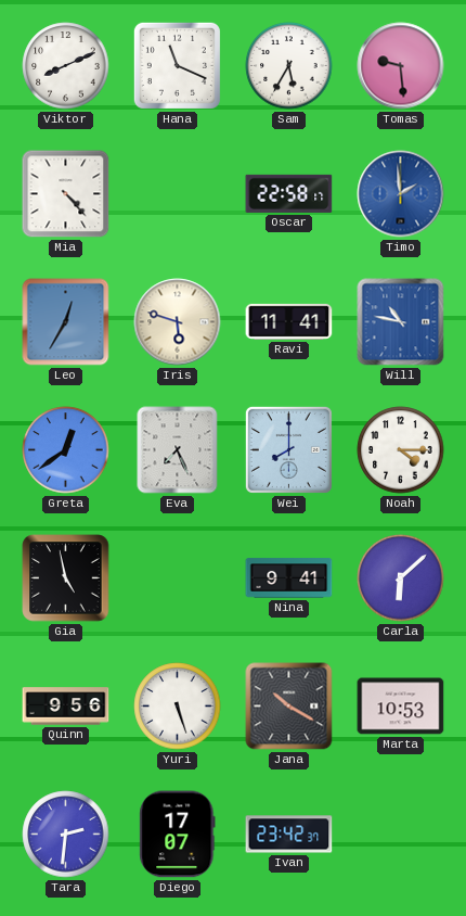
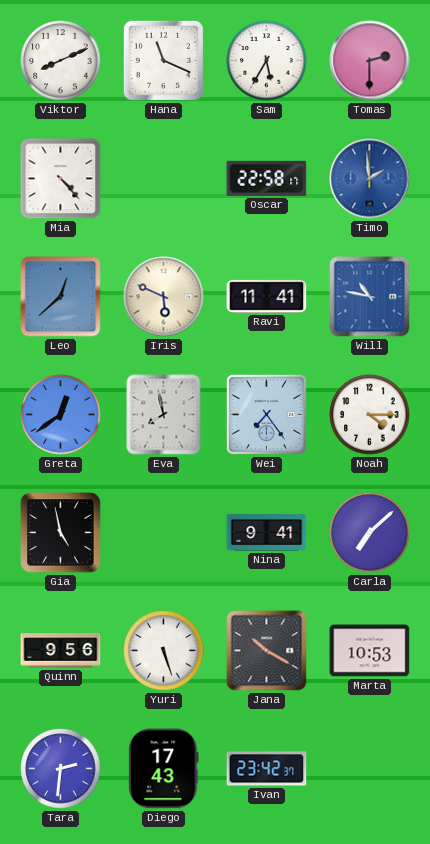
Tomas: 9:29 -> 2:30
Leo: 12:35 -> 12:38
Iris: 5:48 -> 5:49
Eva: 7:26 -> 7:58
Wei: 8:00 -> 7:24
Carla: 6:08 -> 7:08
Diego: 17:07 -> 17:43
